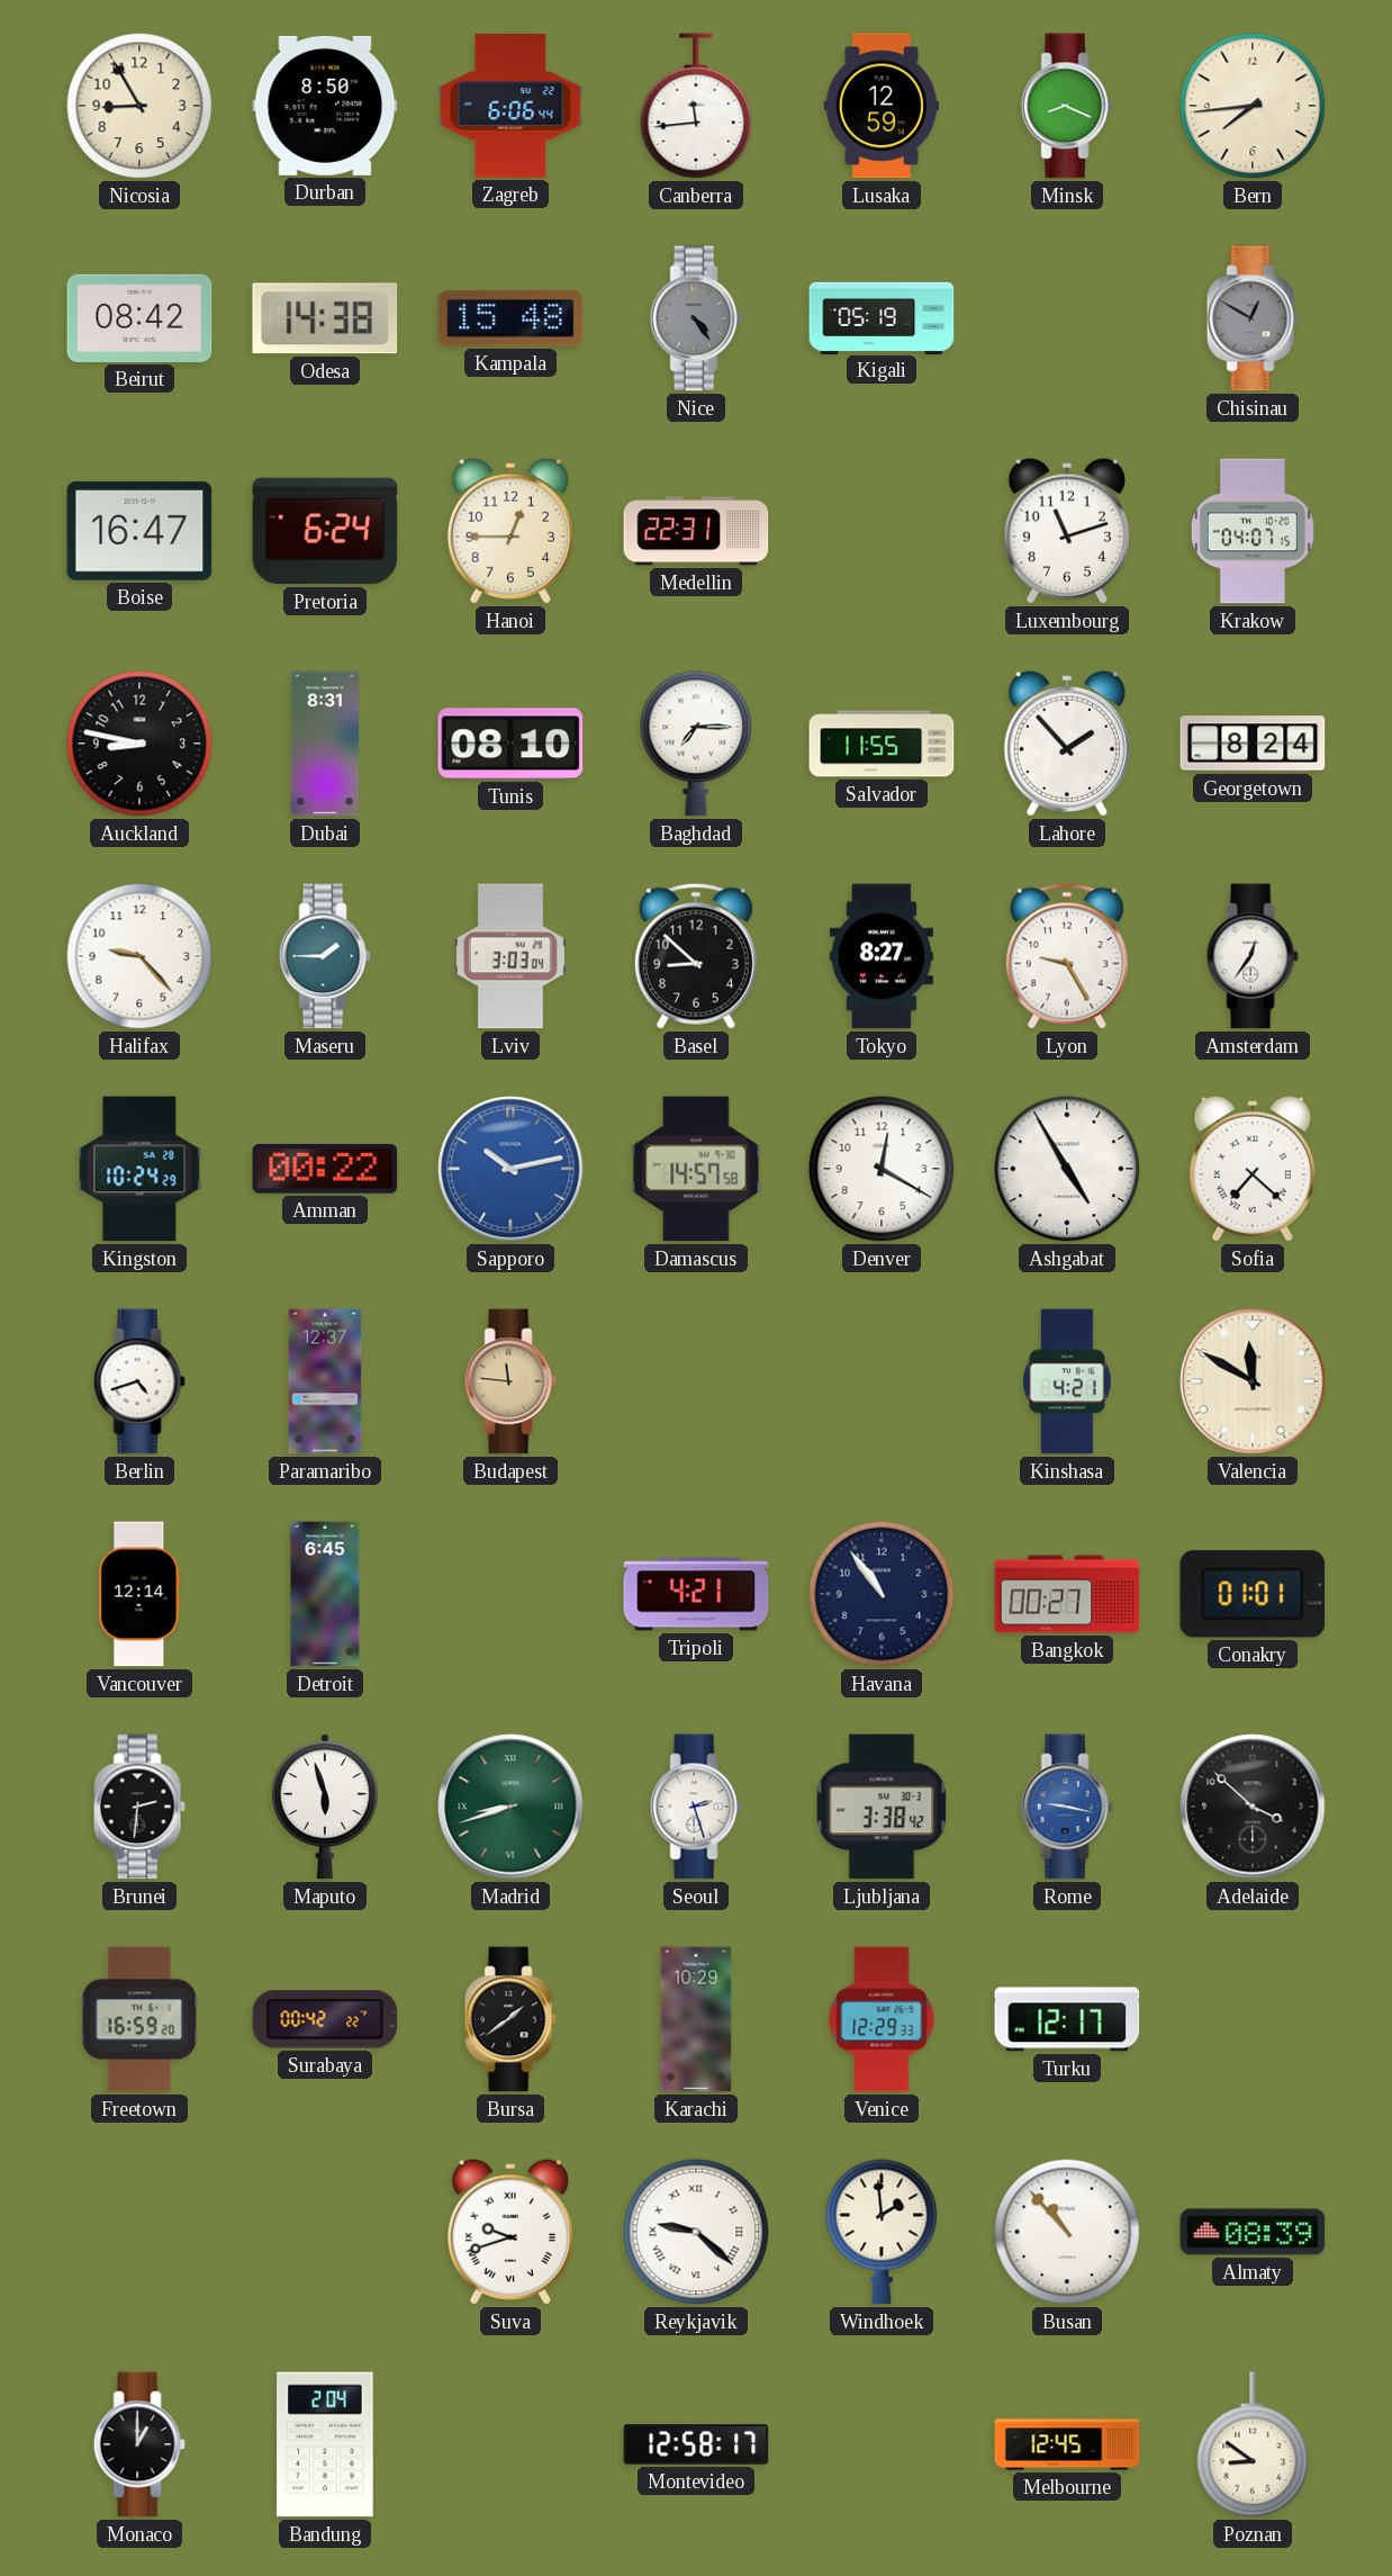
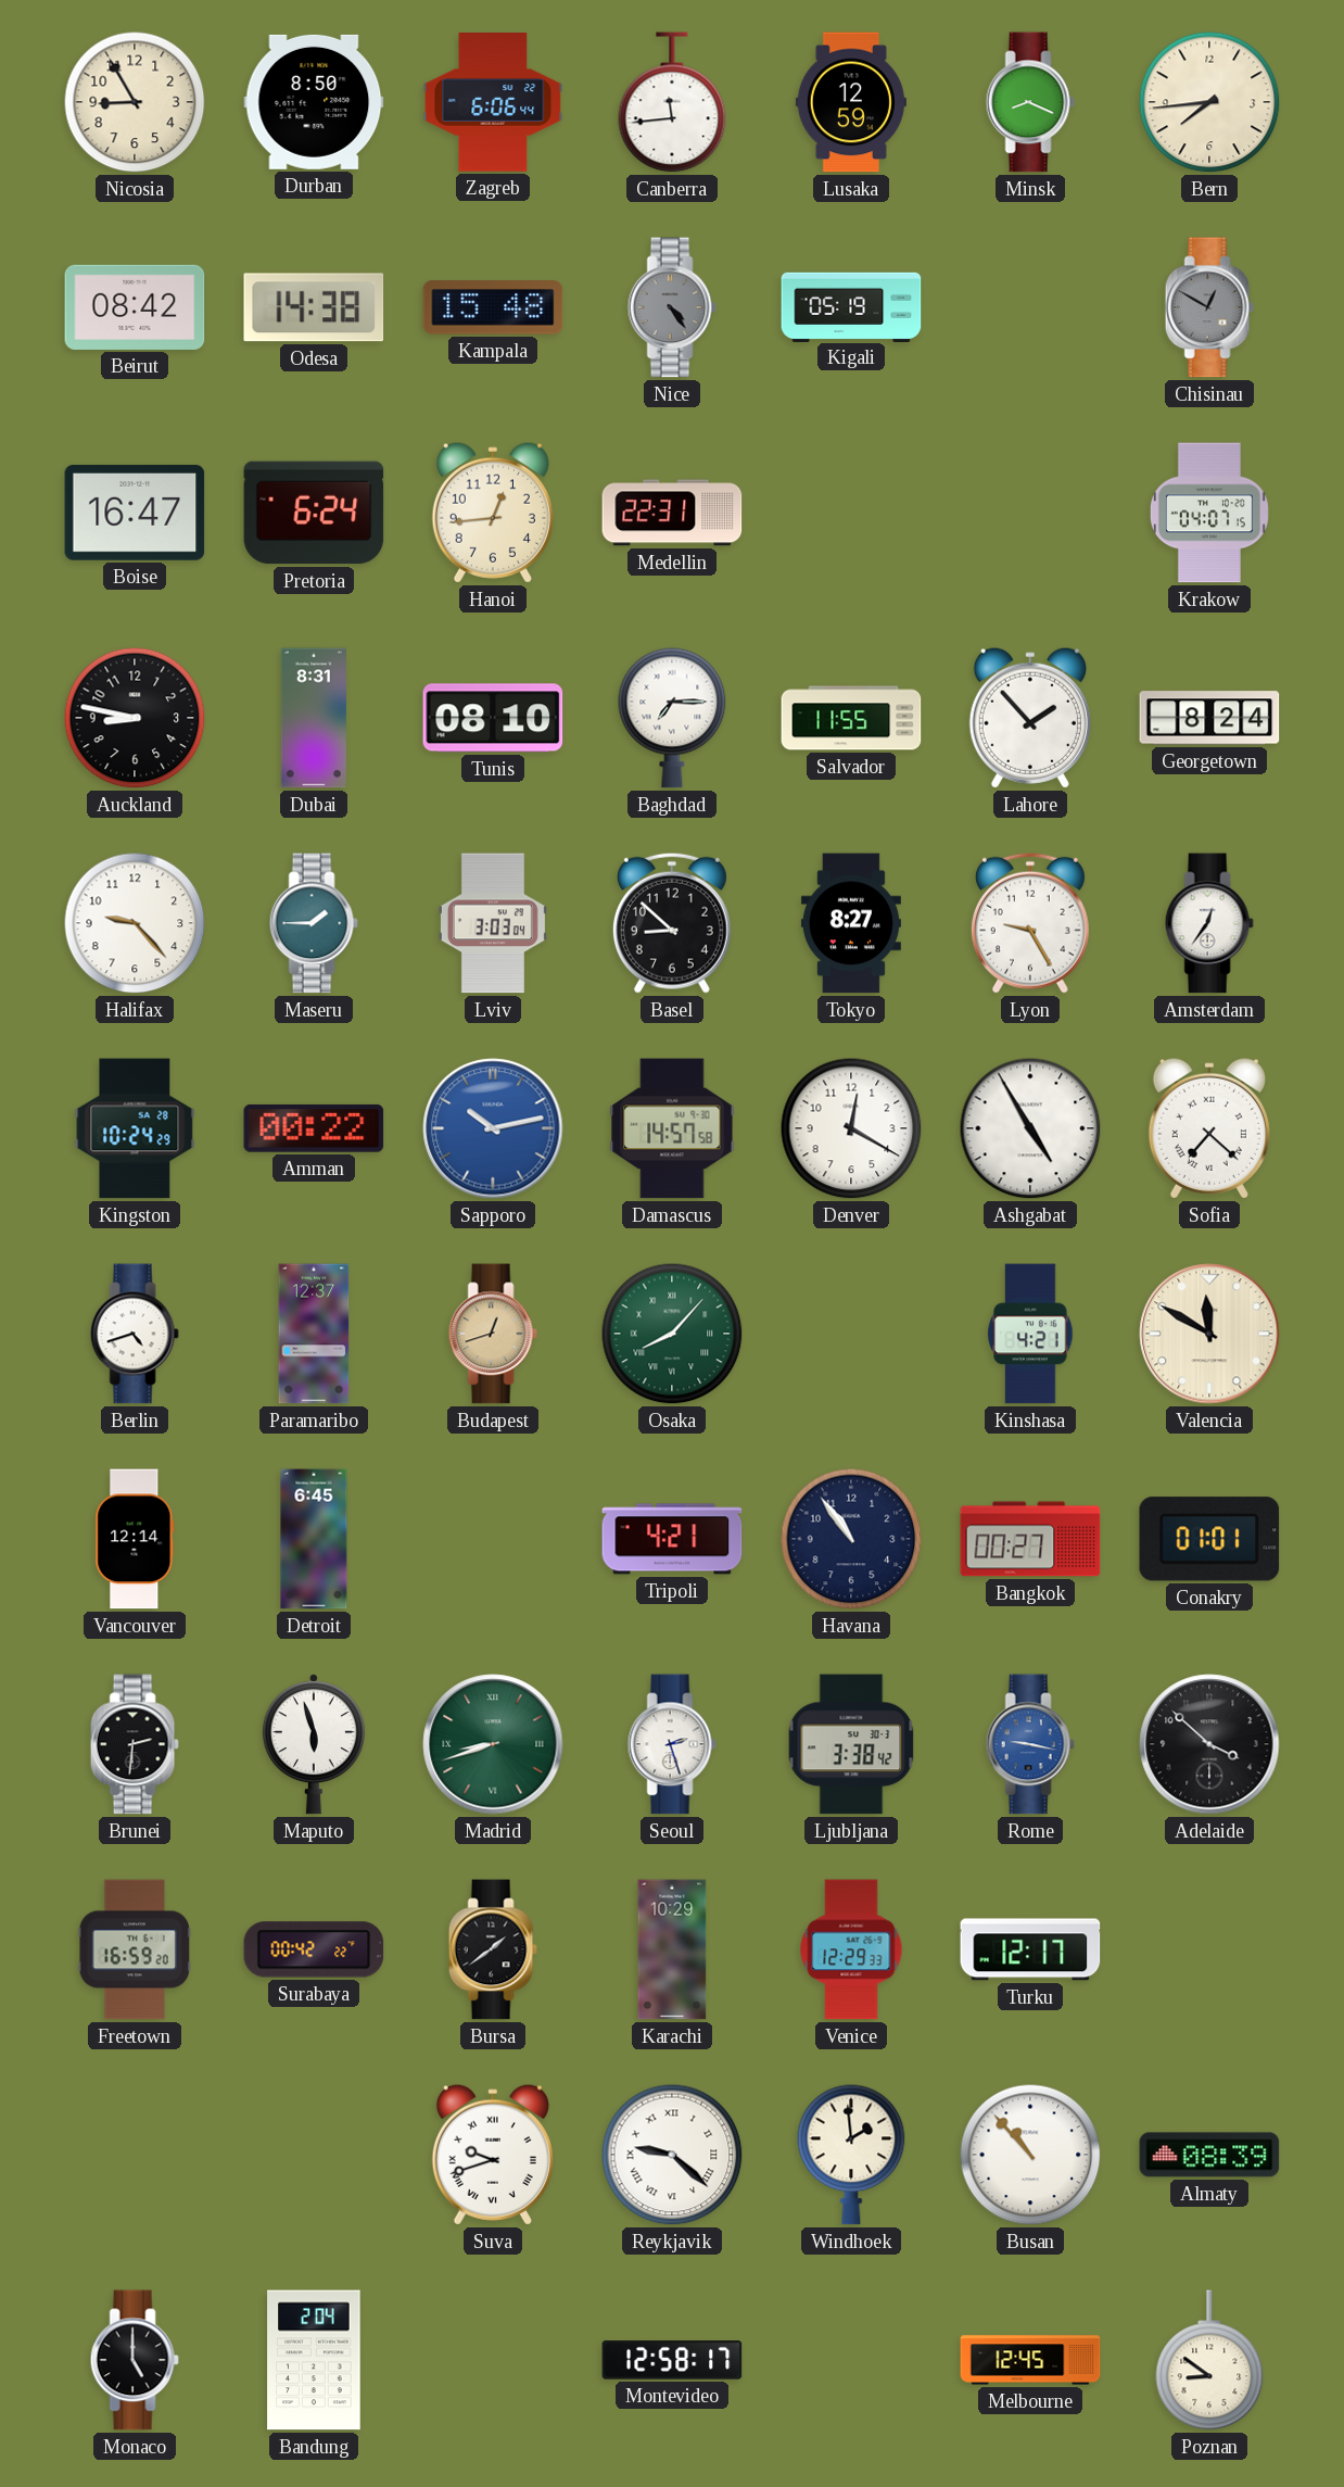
Hanoi: 12:45 -> 12:44
Luxembourg: 11:12 -> none
Budapest: 11:46 -> 12:42
Osaka: none -> 8:07
Monaco: 1:00 -> 5:00
